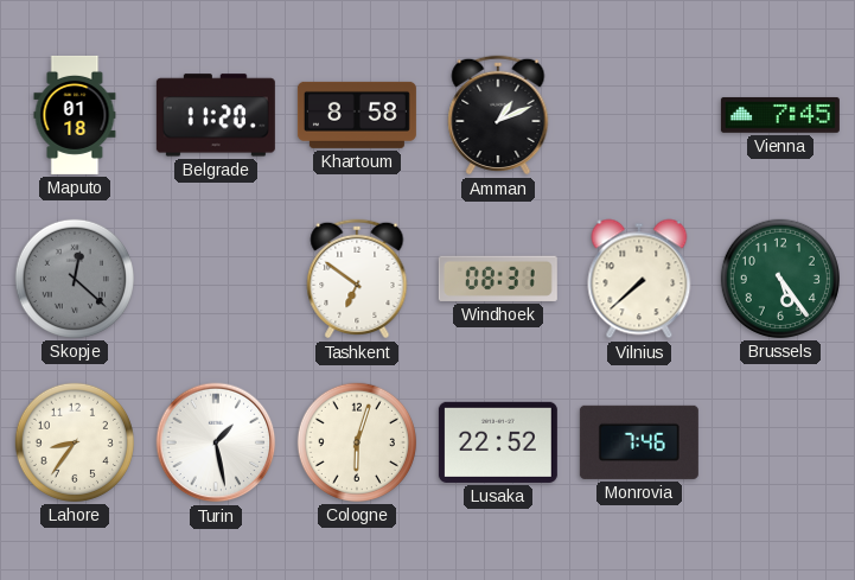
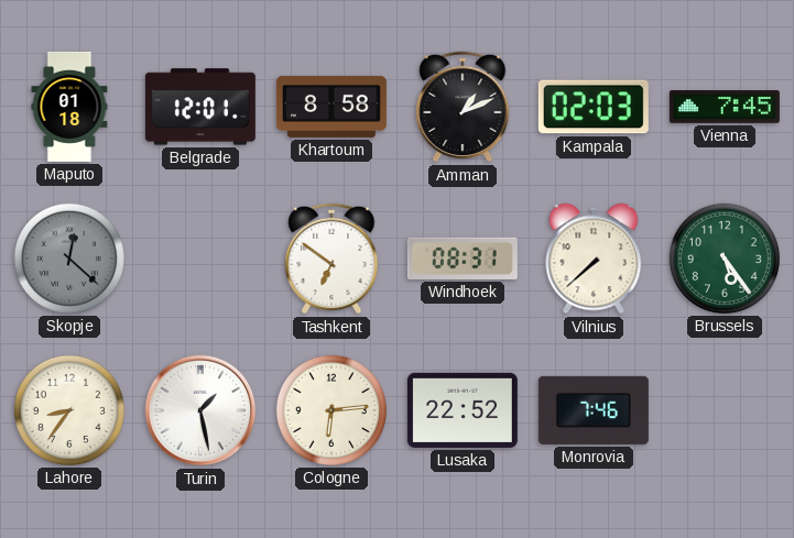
Belgrade: 11:20 -> 12:01
Kampala: none -> 02:03
Cologne: 6:03 -> 6:14
